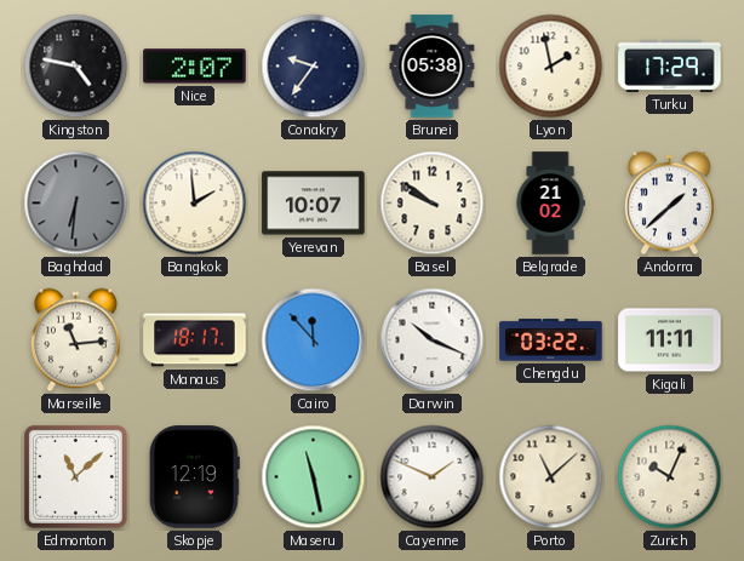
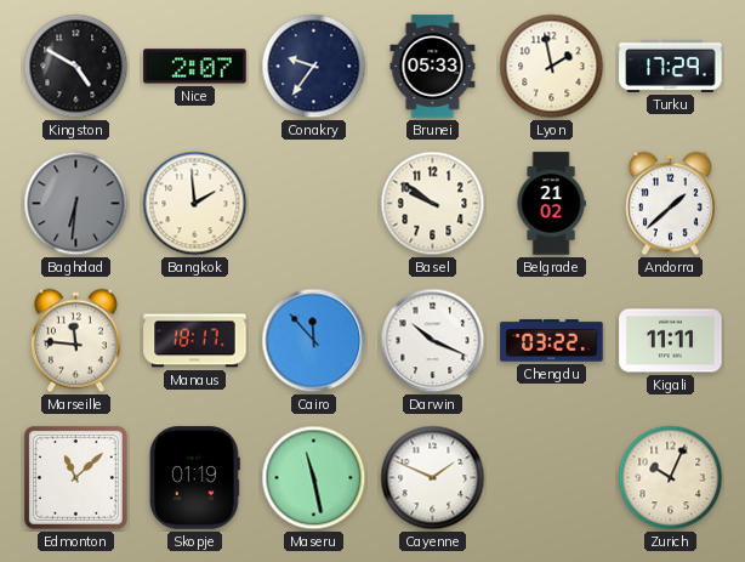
Kingston: 4:47 -> 4:50
Brunei: 05:38 -> 05:33
Yerevan: 10:07 -> none
Marseille: 11:14 -> 11:46
Skopje: 12:19 -> 01:19
Porto: 11:08 -> none
